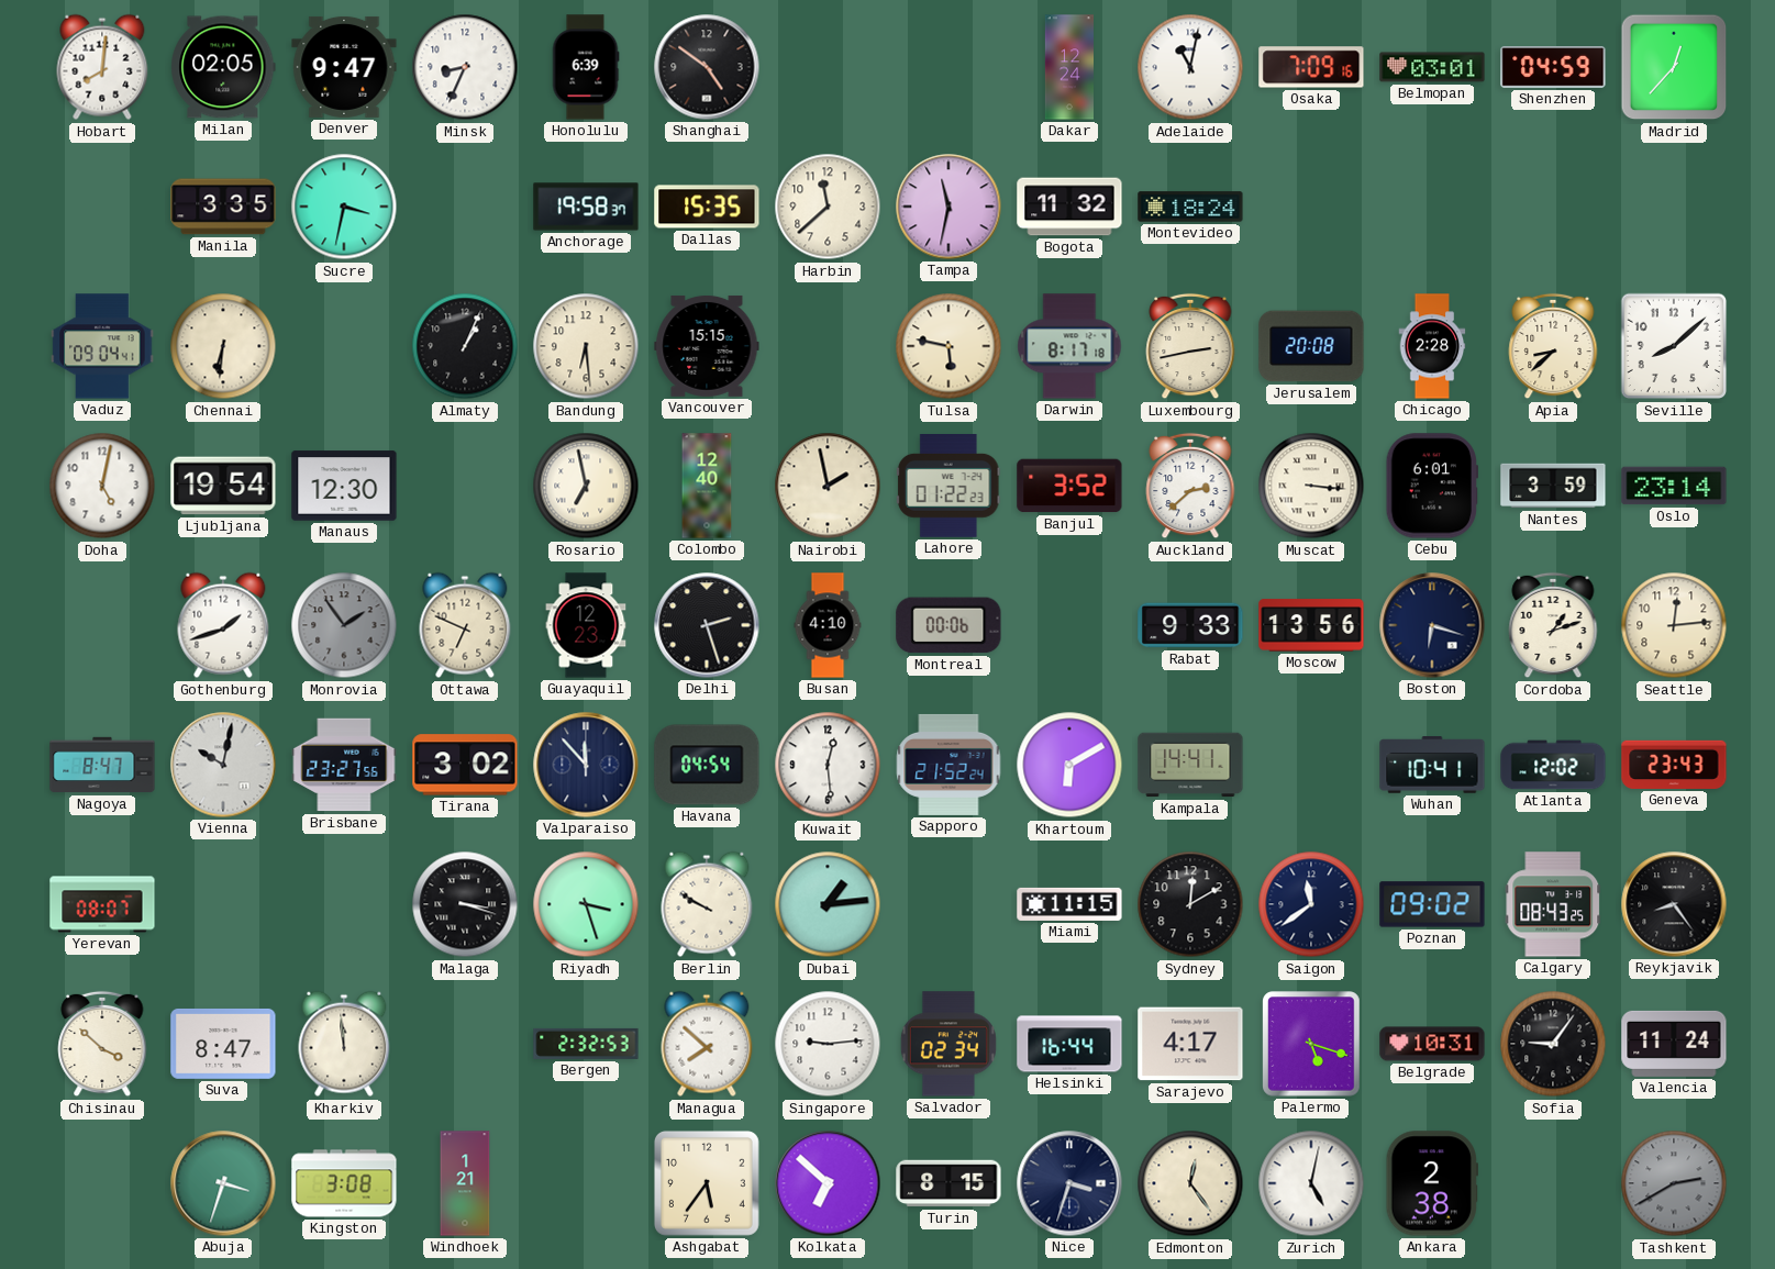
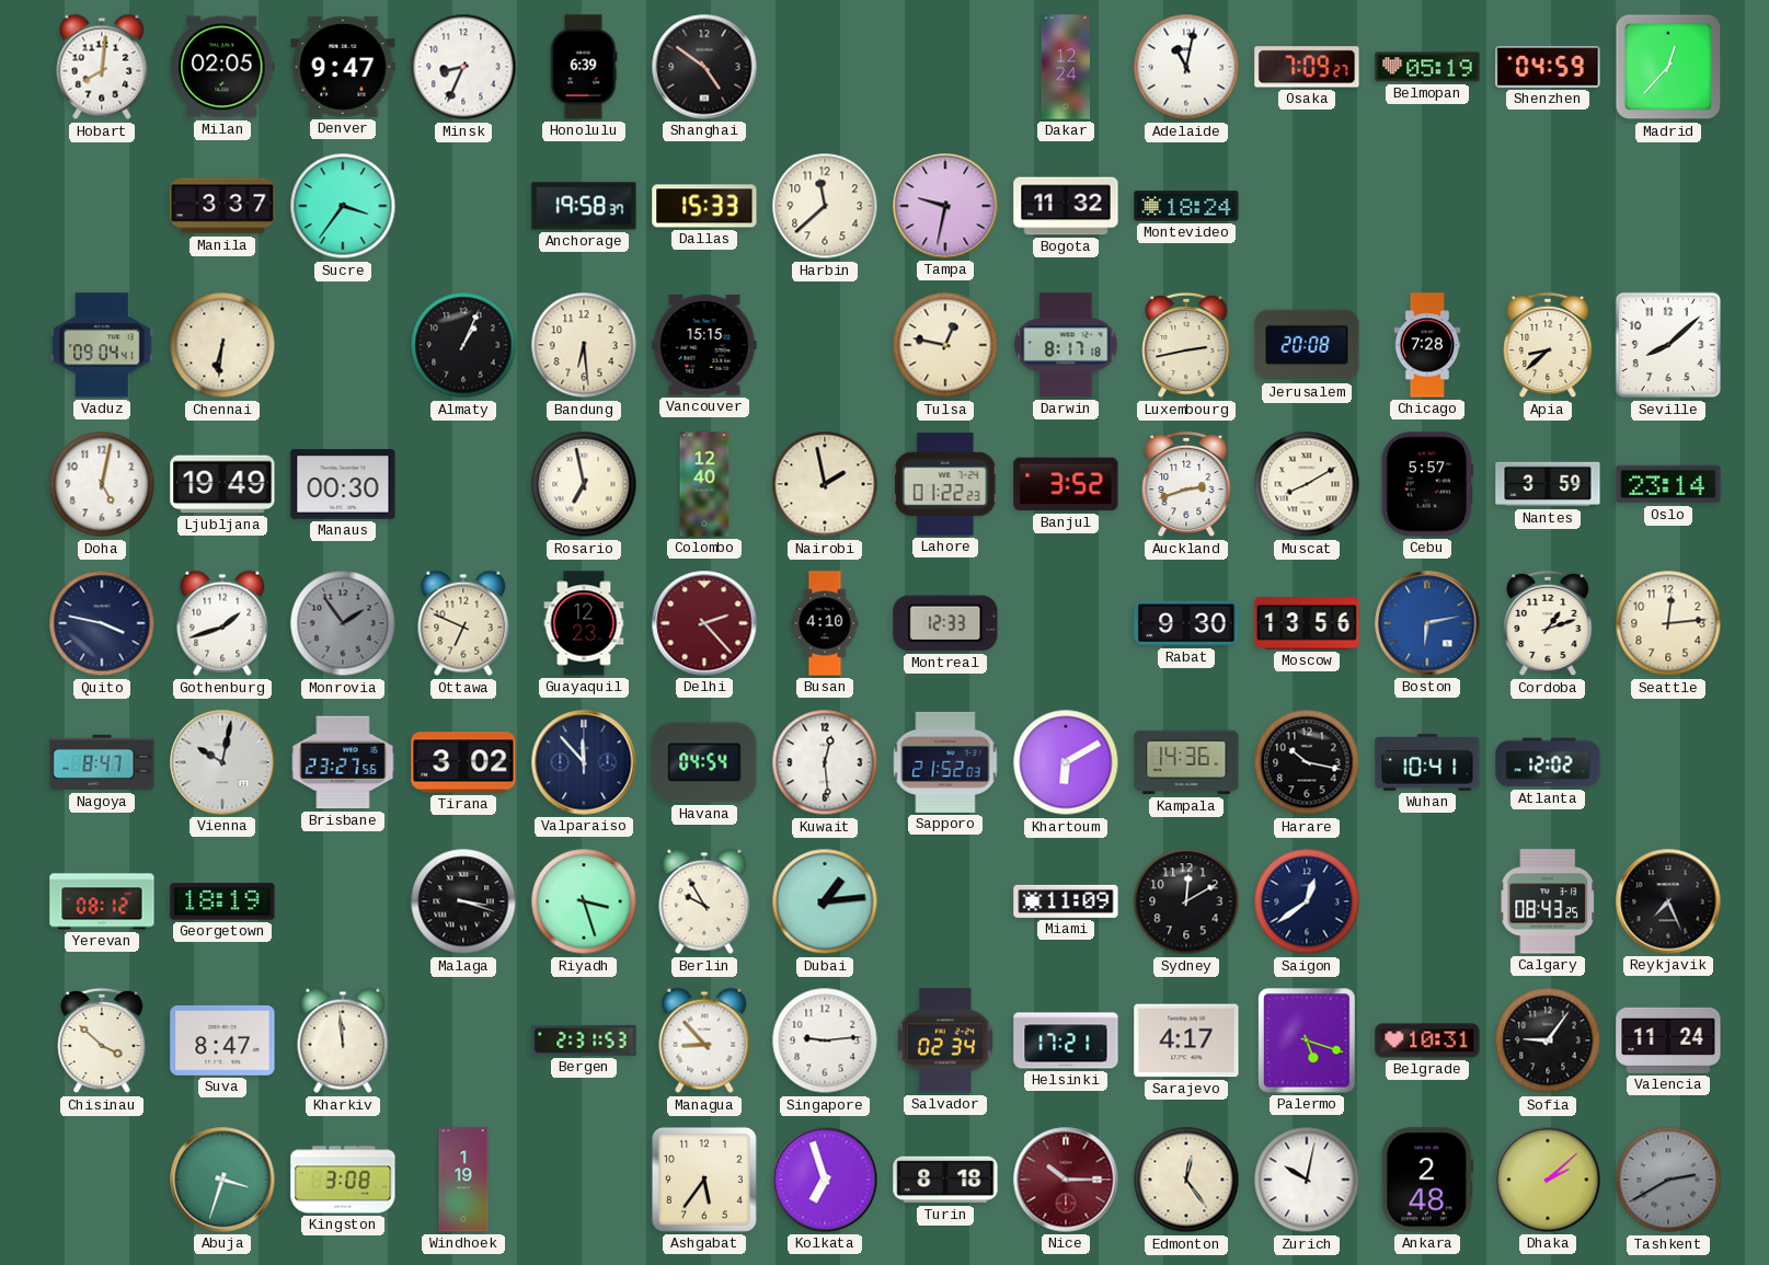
Osaka: 7:09:16 -> 7:09:27
Belmopan: 03:01 -> 05:19
Manila: 3:35 -> 3:37
Sucre: 3:32 -> 3:36
Dallas: 15:35 -> 15:33
Tampa: 11:32 -> 9:32
Tulsa: 5:47 -> 12:47
Chicago: 2:28 -> 7:28
Ljubljana: 19:54 -> 19:49
Manaus: 12:30 -> 00:30
Auckland: 2:38 -> 2:42
Muscat: 3:16 -> 8:10
Cebu: 6:01 -> 5:57
Quito: none -> 3:47
Delhi: 2:27 -> 2:23
Delhi dial: black -> burgundy
Montreal: 00:06 -> 12:33
Rabat: 9:33 -> 9:30
Boston: 6:18 -> 6:13
Boston dial: navy -> blue
Sapporo: 21:52:24 -> 21:52:03
Kampala: 14:41 -> 14:36
Harare: none -> 10:17
Geneva: 23:43 -> none
Yerevan: 08:07 -> 08:12
Georgetown: none -> 18:19
Berlin: 9:50 -> 9:55
Miami: 11:15 -> 11:09
Saigon: 11:39 -> 12:39
Poznan: 09:02 -> none
Reykjavik: 8:24 -> 7:26
Bergen: 2:32 -> 2:31
Managua: 7:52 -> 8:53
Helsinki: 16:44 -> 17:21
Windhoek: 1:21 -> 1:19
Kolkata: 6:52 -> 6:57
Turin: 8:15 -> 8:18
Nice: 3:33 -> 10:15
Nice dial: navy -> burgundy
Zurich: 5:02 -> 10:02
Ankara: 2:38 -> 2:48
Dhaka: none -> 2:08
